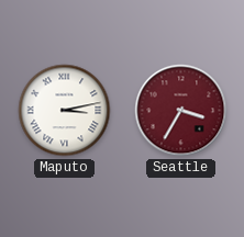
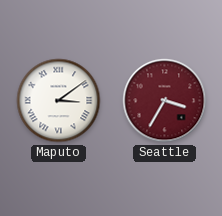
Maputo: 3:13 -> 3:09
